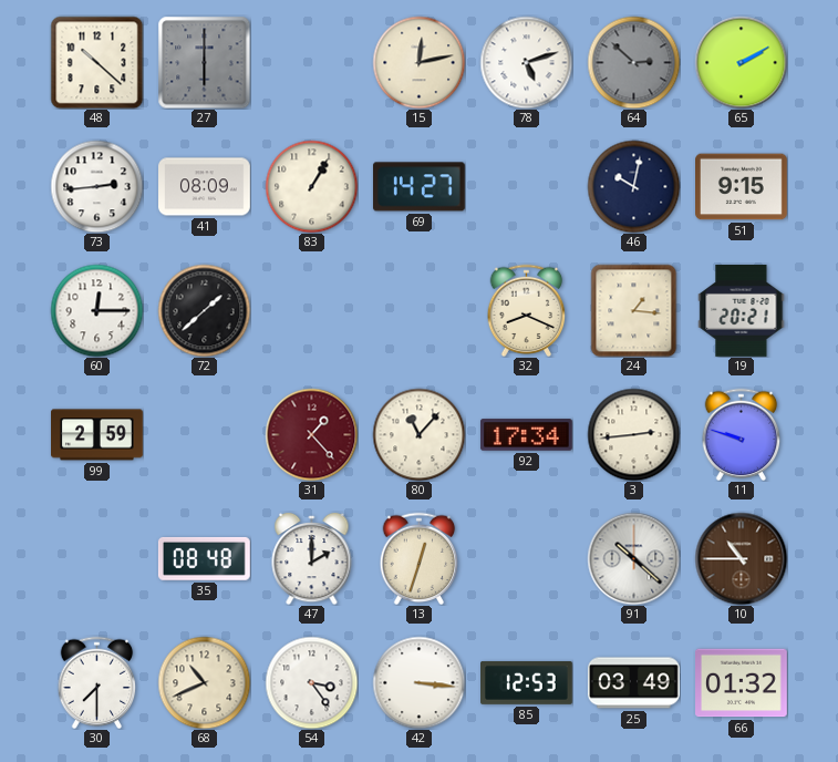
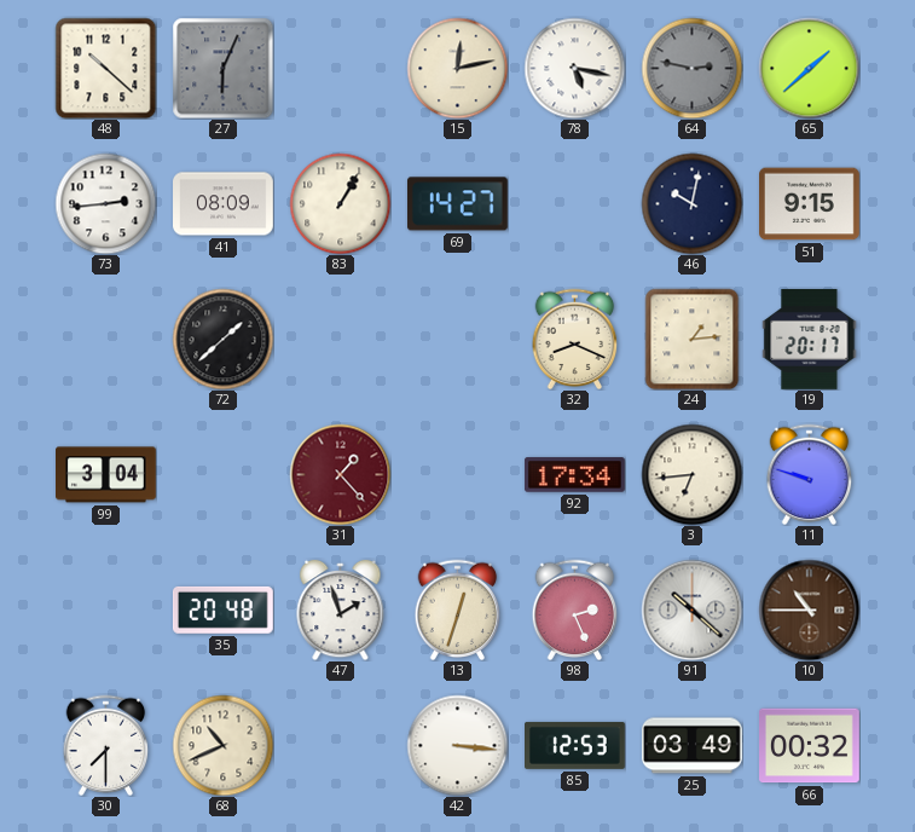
27: 6:00 -> 6:04
78: 5:12 -> 5:17
64: 2:52 -> 2:47
65: 2:10 -> 1:38
60: 12:15 -> none
24: 1:16 -> 1:14
19: 20:21 -> 20:17
99: 2:59 -> 3:04
80: 11:07 -> none
3: 2:44 -> 6:44
35: 08:48 -> 20:48
47: 2:00 -> 1:57
98: none -> 2:26
54: 3:24 -> none
66: 01:32 -> 00:32
